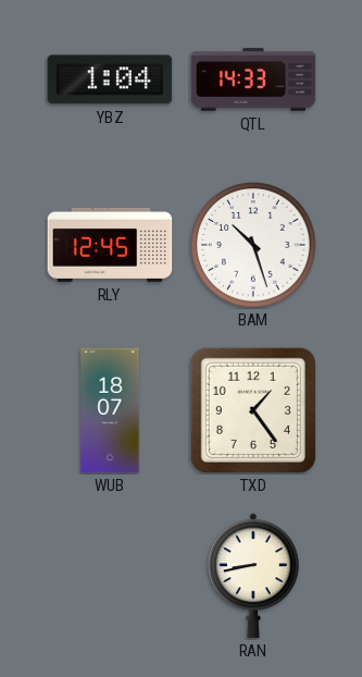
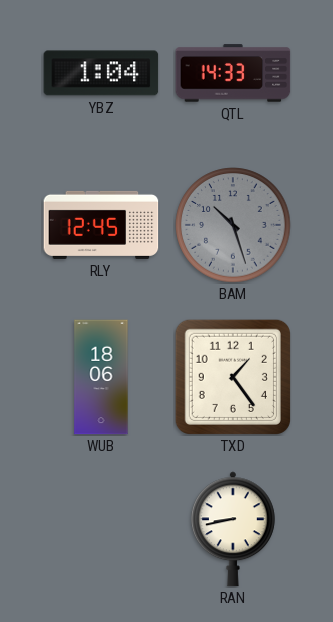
BAM dial: white -> grey
WUB: 18:07 -> 18:06
